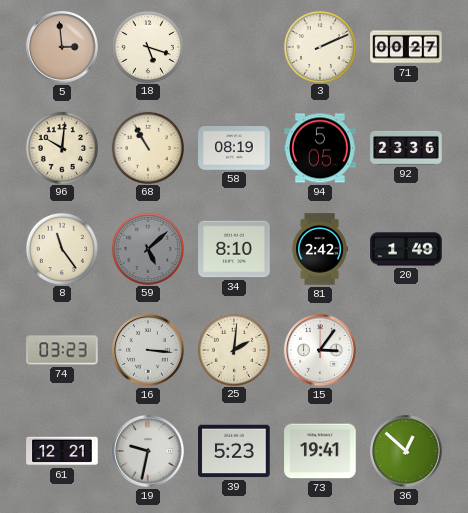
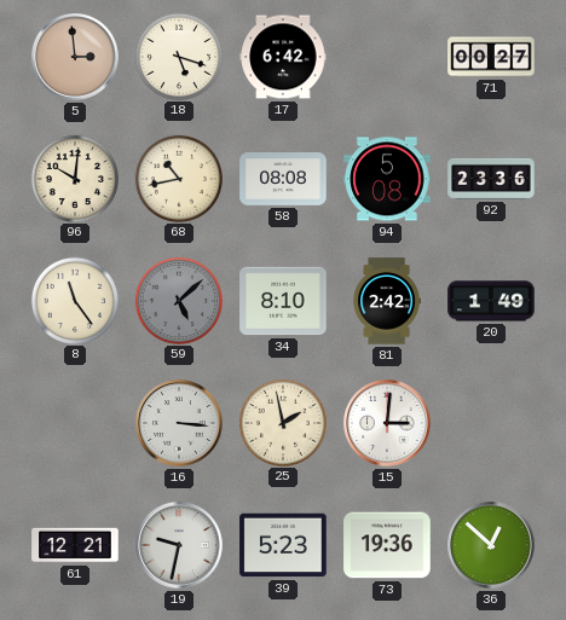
17: none -> 6:42
3: 2:11 -> none
68: 10:55 -> 10:43
58: 08:19 -> 08:08
94: 5:05 -> 5:08
74: 03:23 -> none
25: 2:01 -> 1:58
15: 3:06 -> 3:01
73: 19:41 -> 19:36
